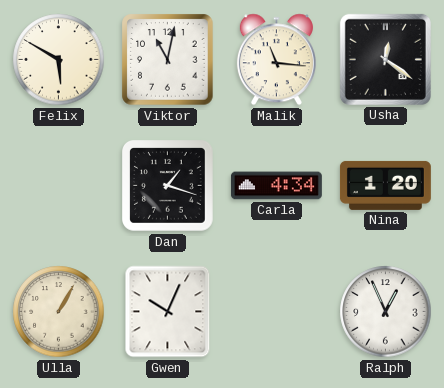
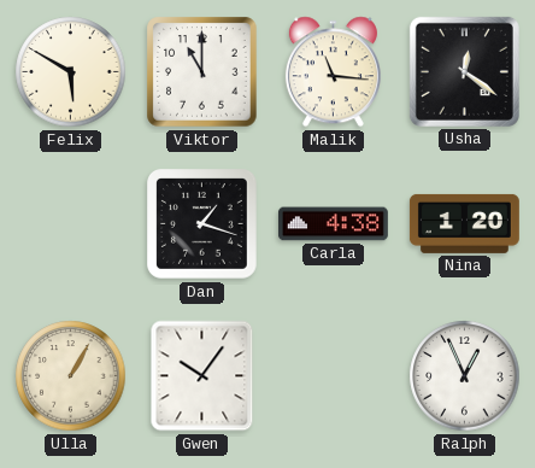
Viktor: 11:02 -> 11:00
Carla: 4:34 -> 4:38
Gwen: 10:04 -> 10:06
